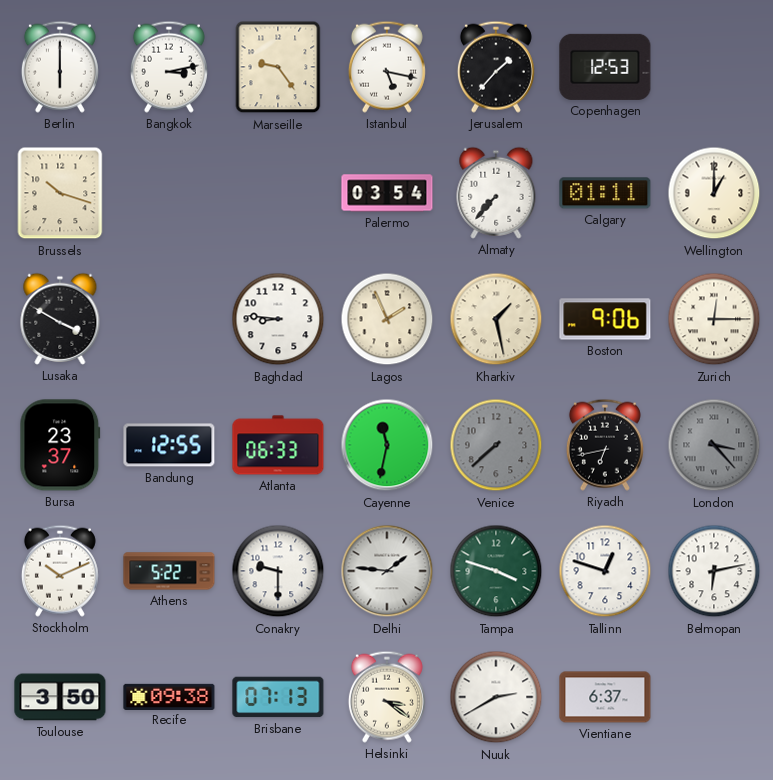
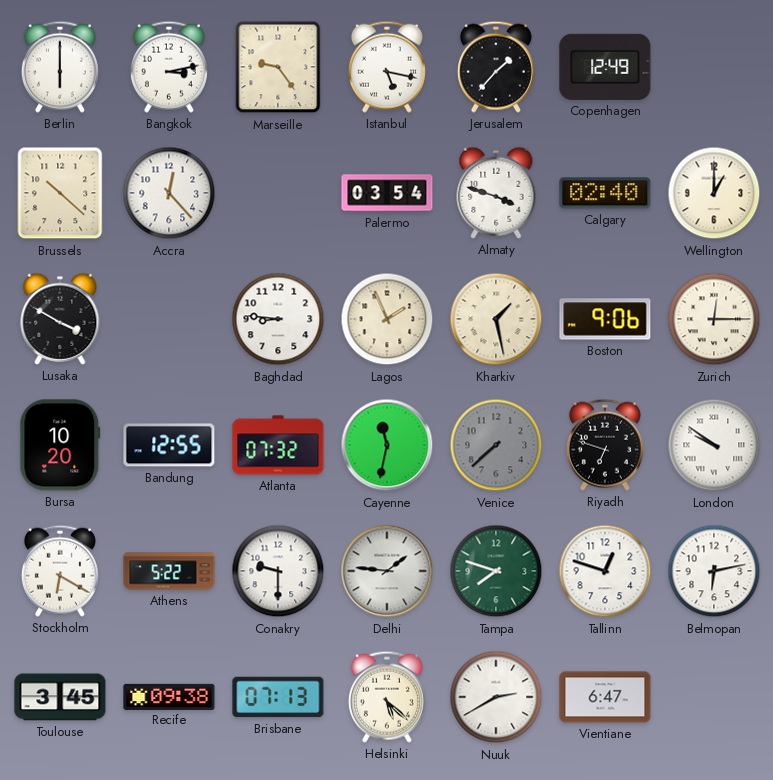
Copenhagen: 12:53 -> 12:49
Brussels: 10:18 -> 10:22
Accra: none -> 12:23
Almaty: 7:37 -> 3:48
Calgary: 01:11 -> 02:40
Bursa: 23:37 -> 10:20
Atlanta: 06:33 -> 07:32
Riyadh: 6:43 -> 6:48
London: 3:23 -> 9:51
London dial: grey -> white
Stockholm: 10:11 -> 6:20
Tampa: 3:48 -> 7:48
Toulouse: 3:50 -> 3:45
Helsinki: 3:21 -> 5:22
Vientiane: 6:37 -> 6:47
